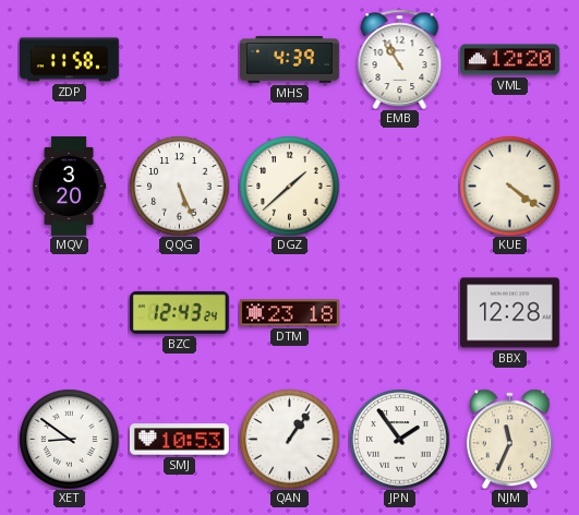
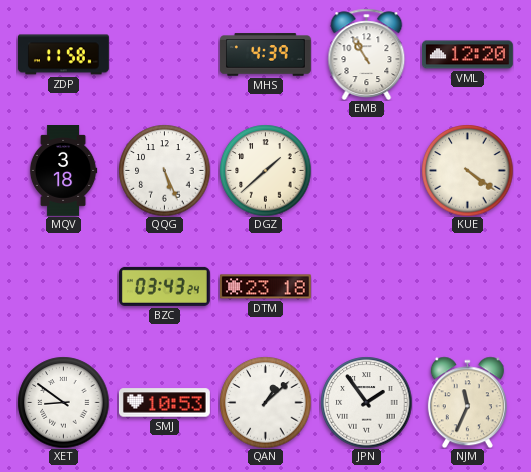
MQV: 3:20 -> 3:18
BZC: 12:43 -> 03:43
BBX: 12:28 -> none
QAN: 1:06 -> 1:08
